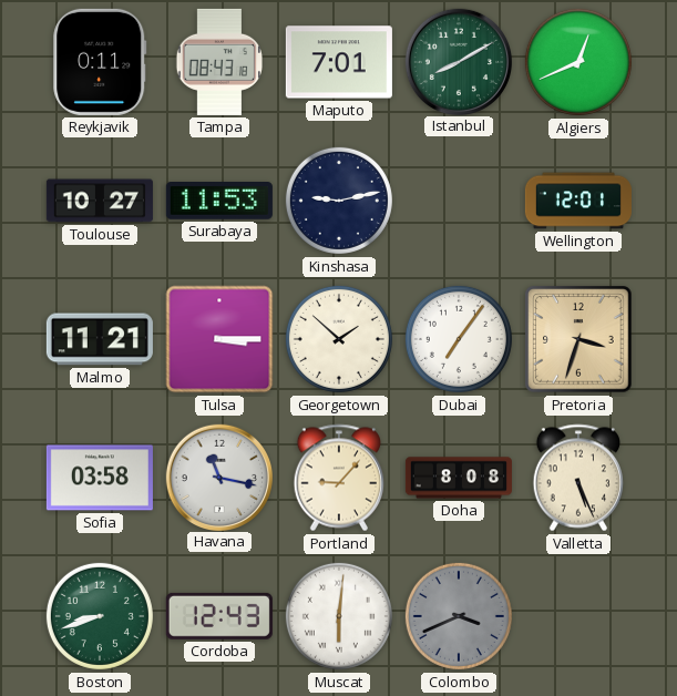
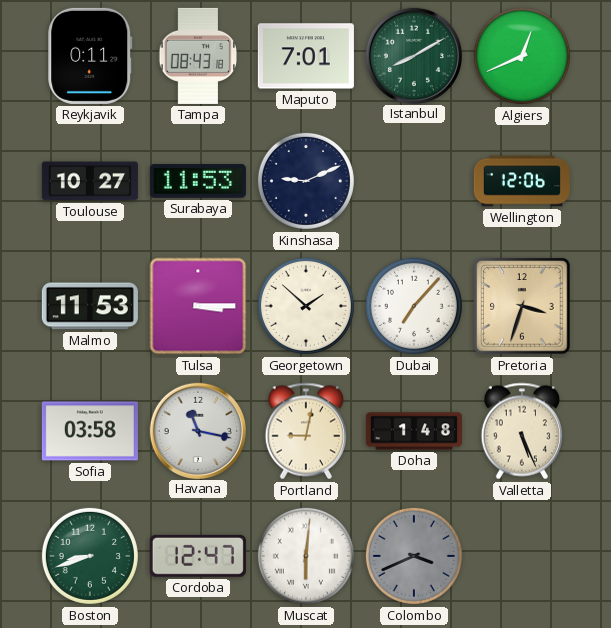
Kinshasa: 9:13 -> 9:11
Wellington: 12:01 -> 12:06
Malmo: 11:21 -> 11:53
Dubai: 7:06 -> 7:07
Portland: 9:07 -> 9:02
Doha: 8:08 -> 1:48
Cordoba: 12:43 -> 12:47
